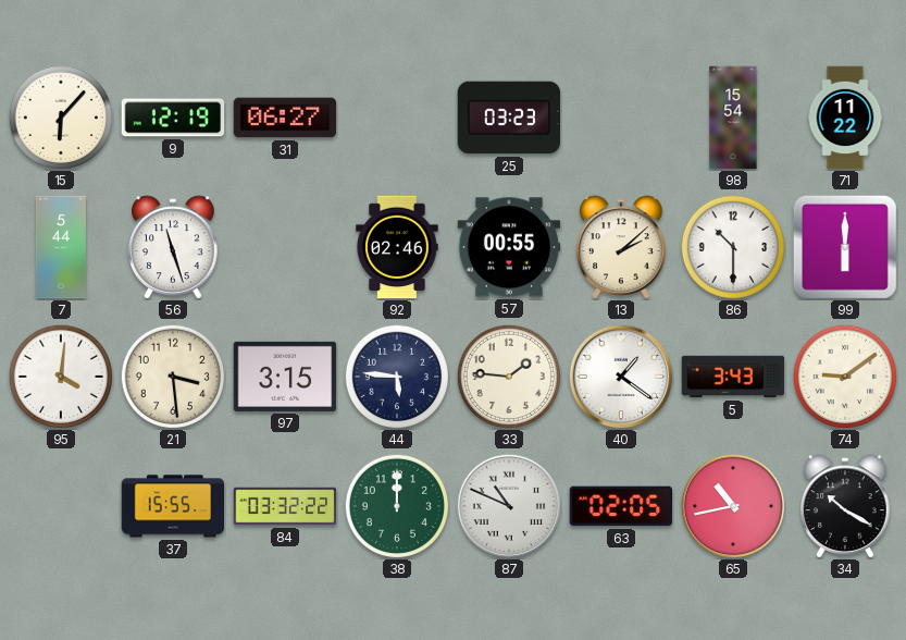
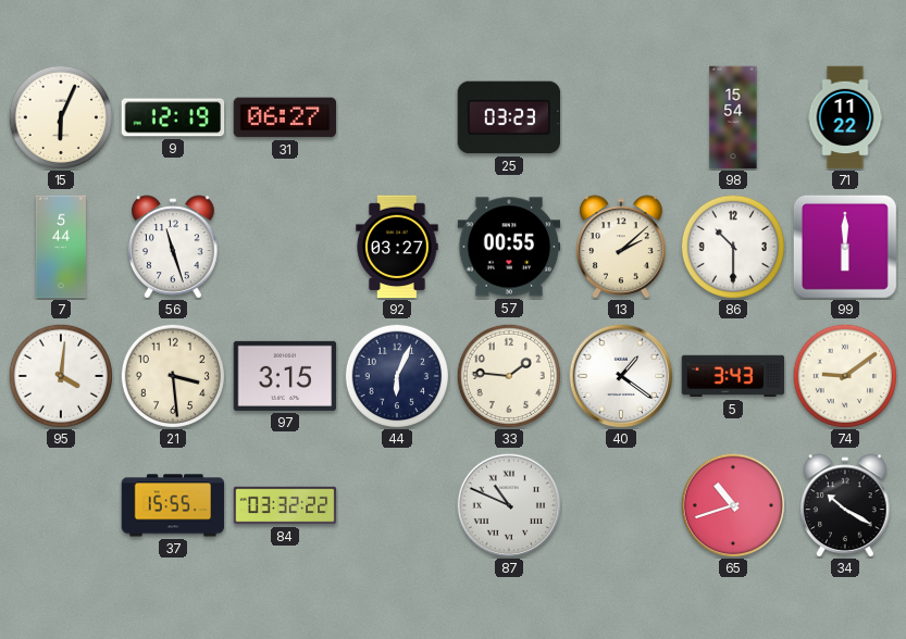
15: 6:07 -> 6:04
92: 02:46 -> 03:27
44: 5:46 -> 6:04
38: 12:00 -> none
63: 02:05 -> none
65: 10:43 -> 10:42
